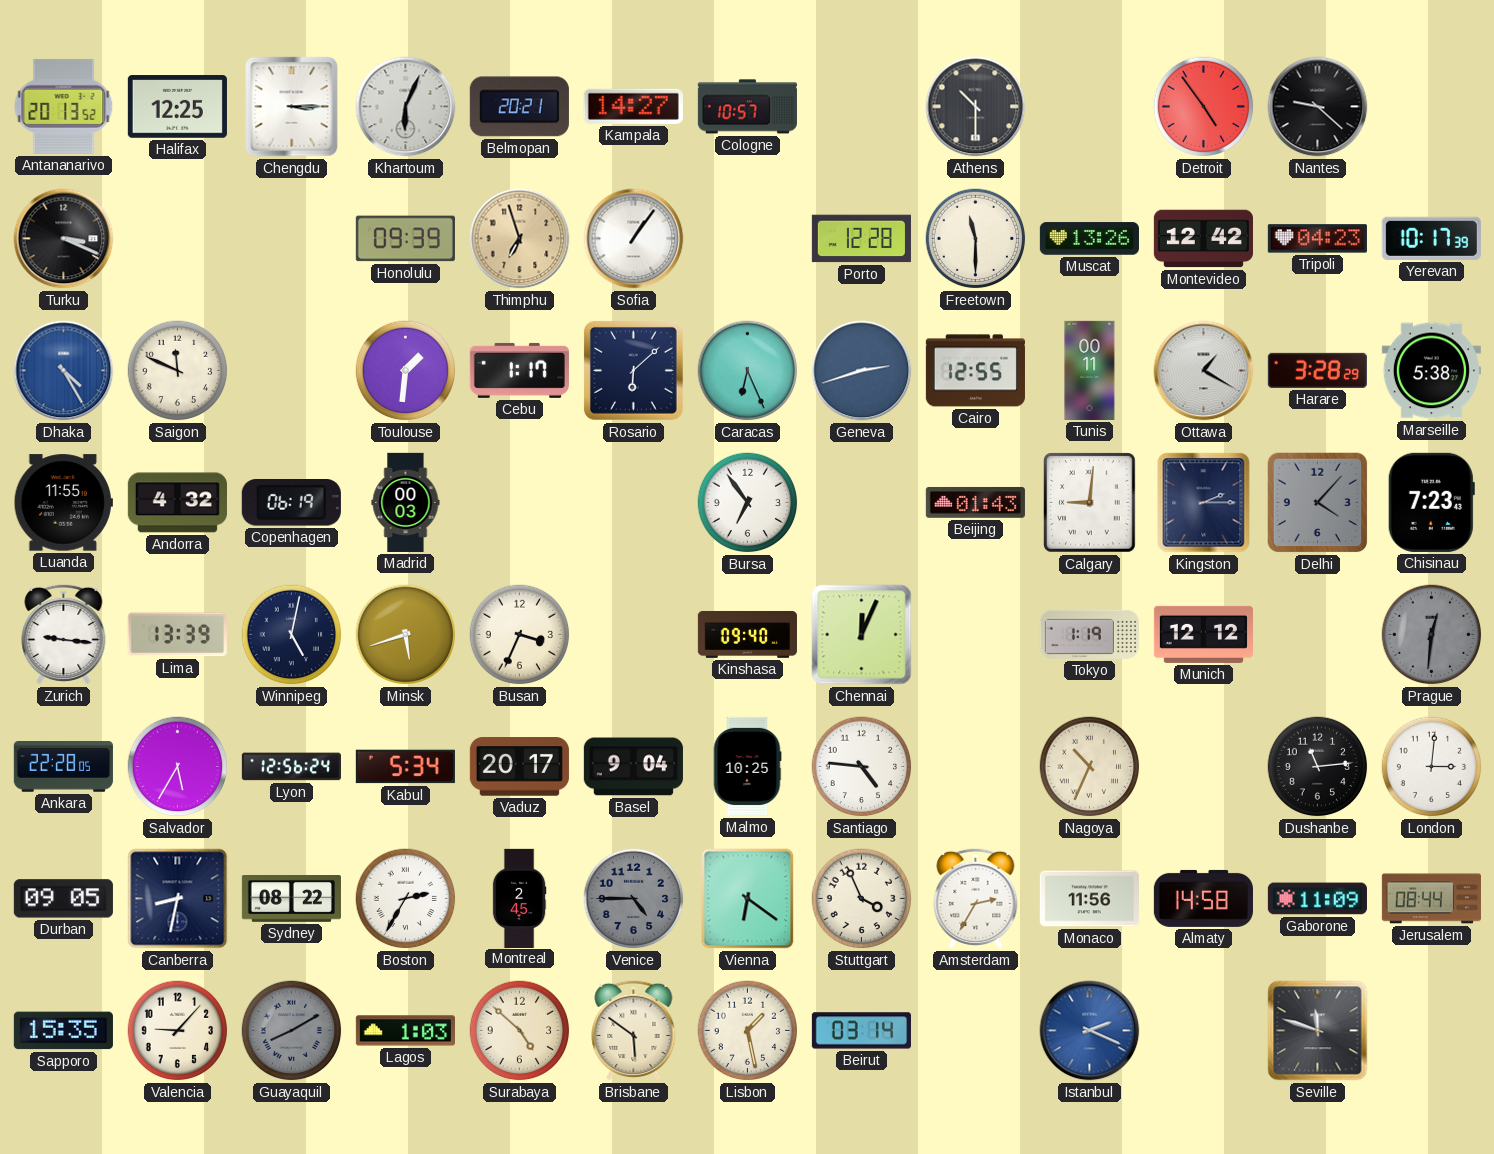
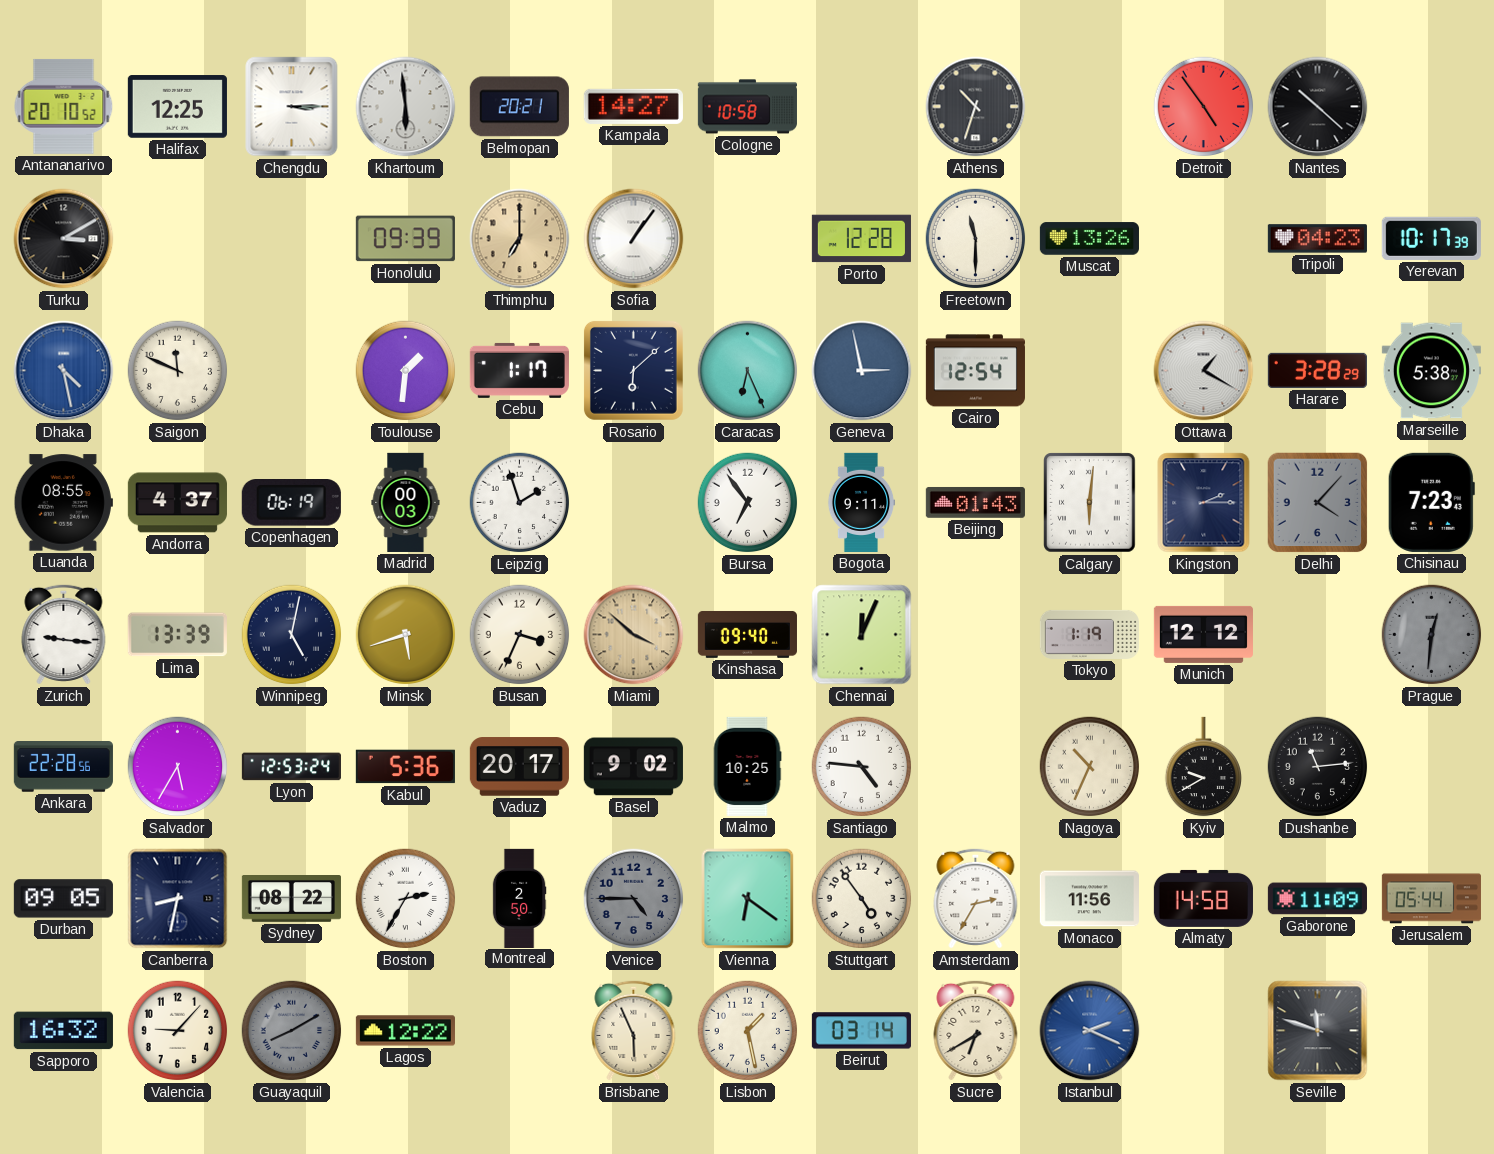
Antananarivo: 20:13 -> 20:10
Khartoum: 6:04 -> 5:59
Cologne: 10:57 -> 10:58
Athens: 10:30 -> 10:33
Nantes: 9:22 -> 10:22
Turku: 3:19 -> 3:10
Thimphu: 6:57 -> 7:00
Montevideo: 12:42 -> none
Dhaka: 4:25 -> 4:28
Geneva: 2:42 -> 2:58
Cairo: 12:55 -> 12:54
Tunis: 00:11 -> none
Luanda: 11:55 -> 08:55
Andorra: 4:32 -> 4:37
Leipzig: none -> 1:57
Bogota: none -> 9:11
Calgary: 9:01 -> 6:01
Miami: none -> 3:52
Ankara: 22:28:05 -> 22:28:56
Lyon: 12:56 -> 12:53
Kabul: 5:34 -> 5:36
Basel: 9:04 -> 9:02
Kyiv: none -> 9:40
London: 3:01 -> none
Montreal: 2:45 -> 2:50
Stuttgart: 3:56 -> 4:54
Jerusalem: 08:44 -> 05:44
Sapporo: 15:35 -> 16:32
Lagos: 1:03 -> 12:22
Surabaya: 4:52 -> none
Brisbane: 5:51 -> 5:56
Sucre: none -> 6:40
